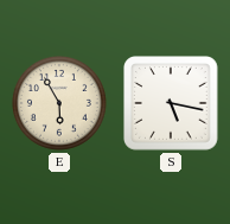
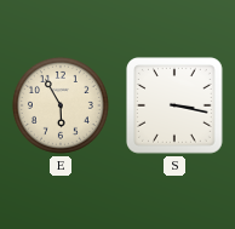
S: 5:17 -> 3:17
